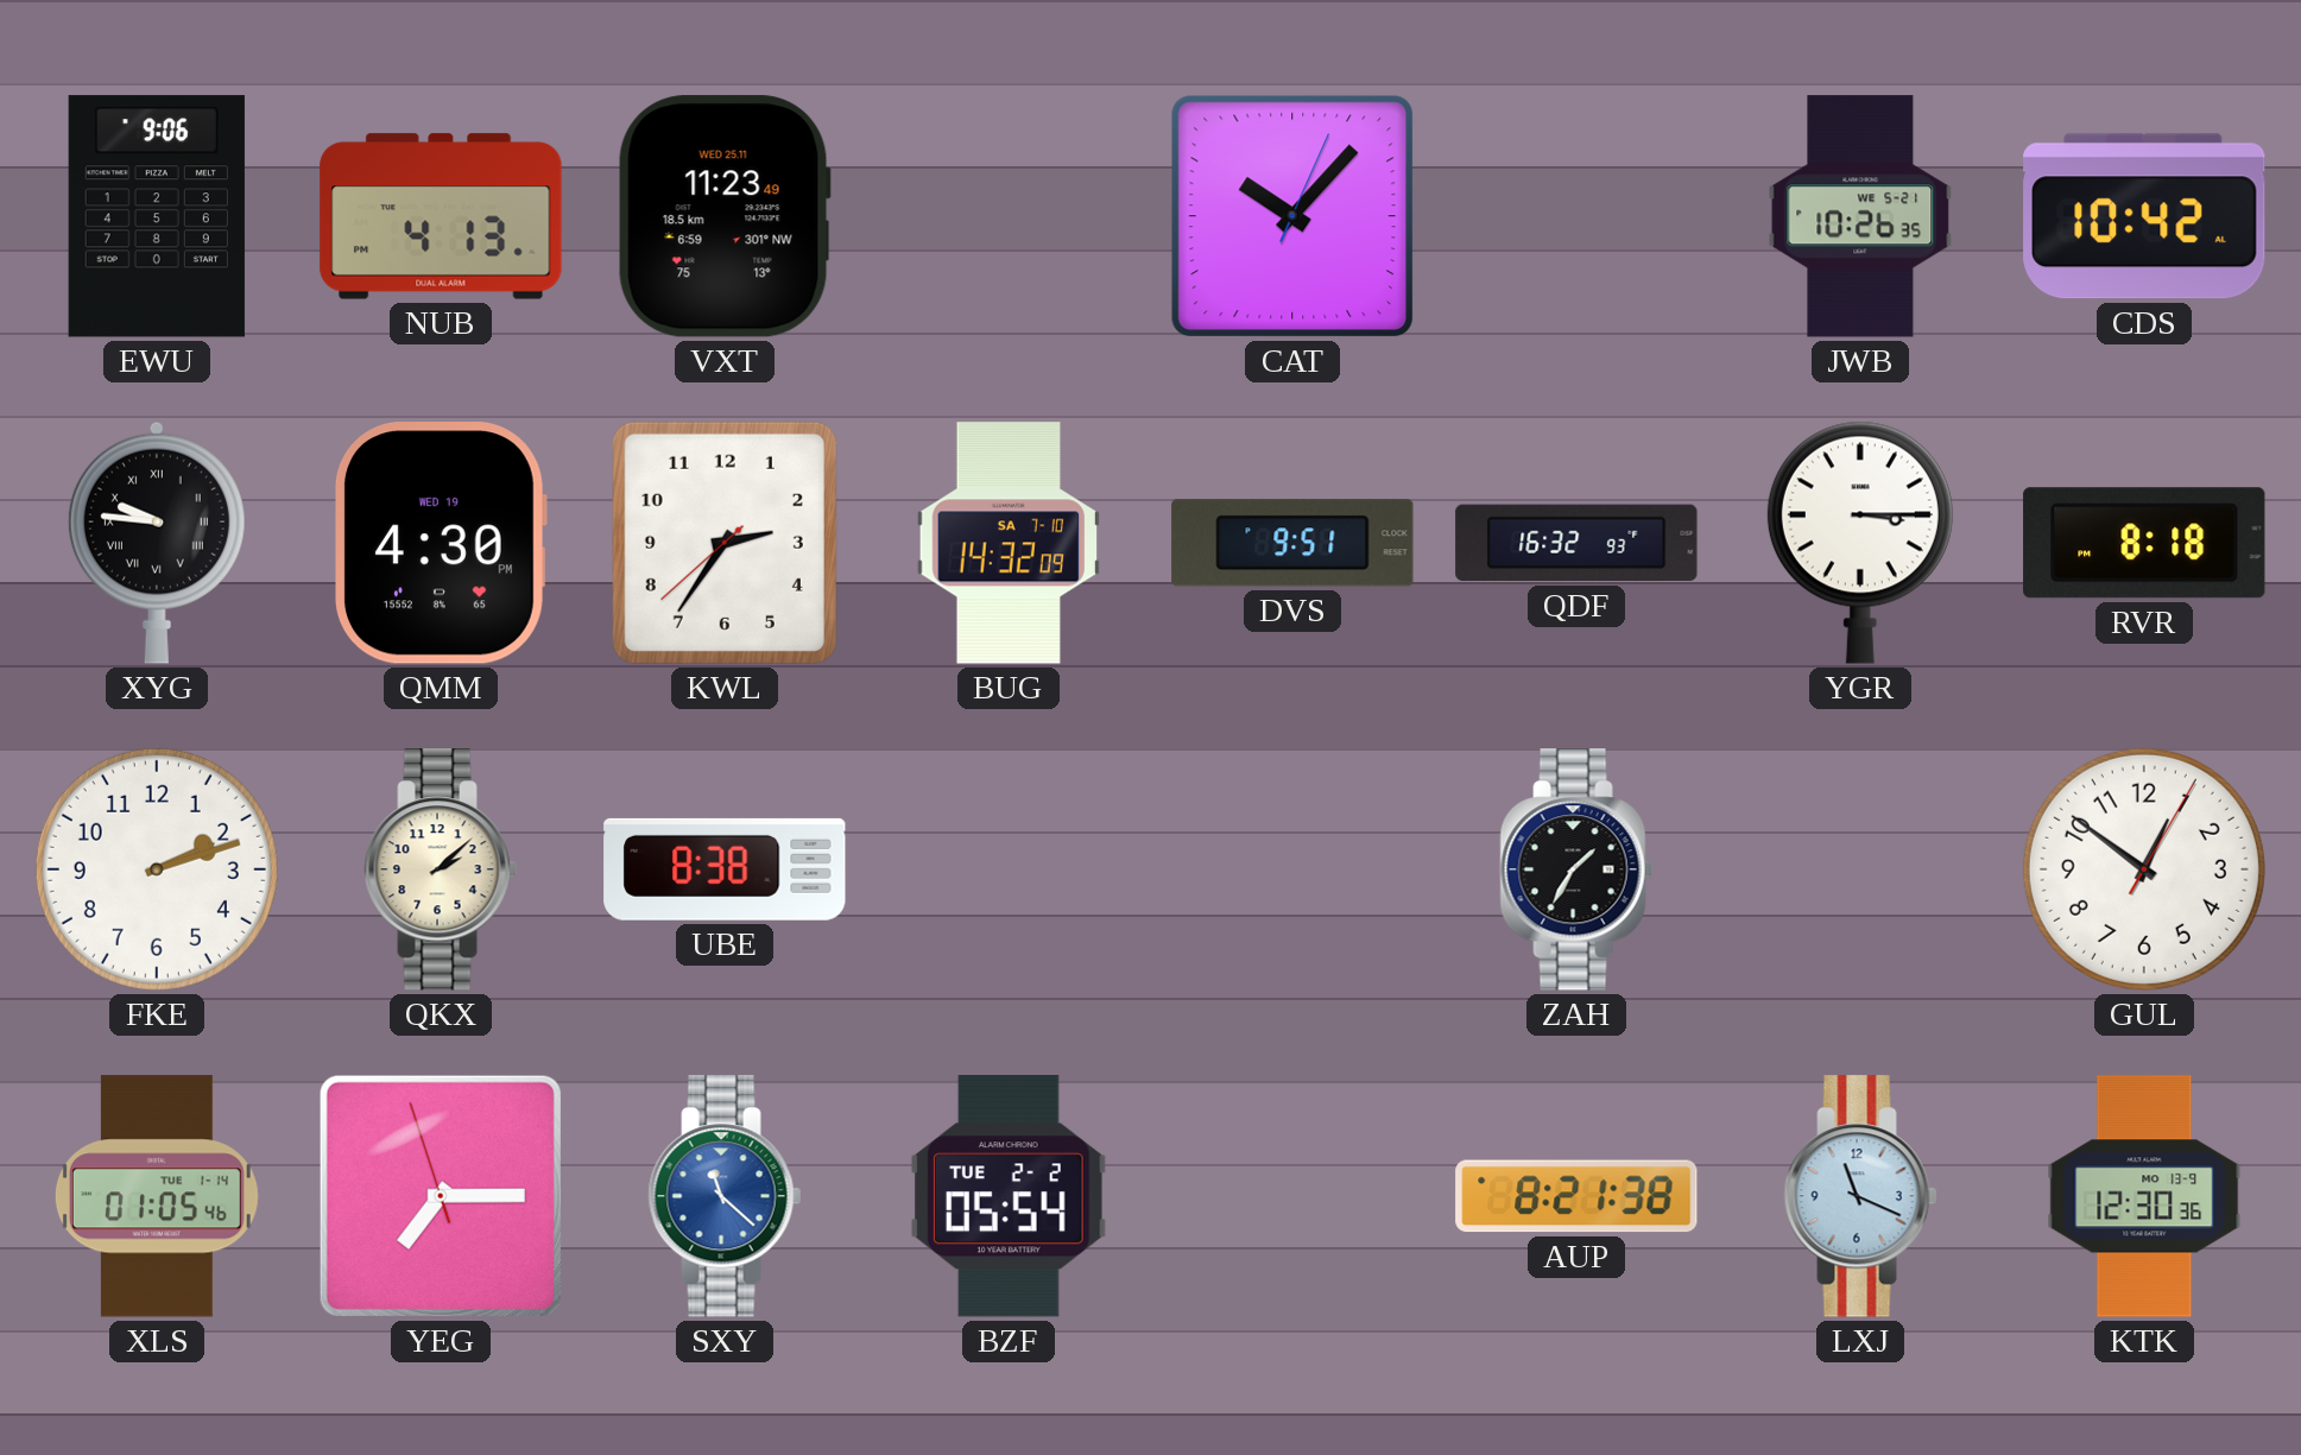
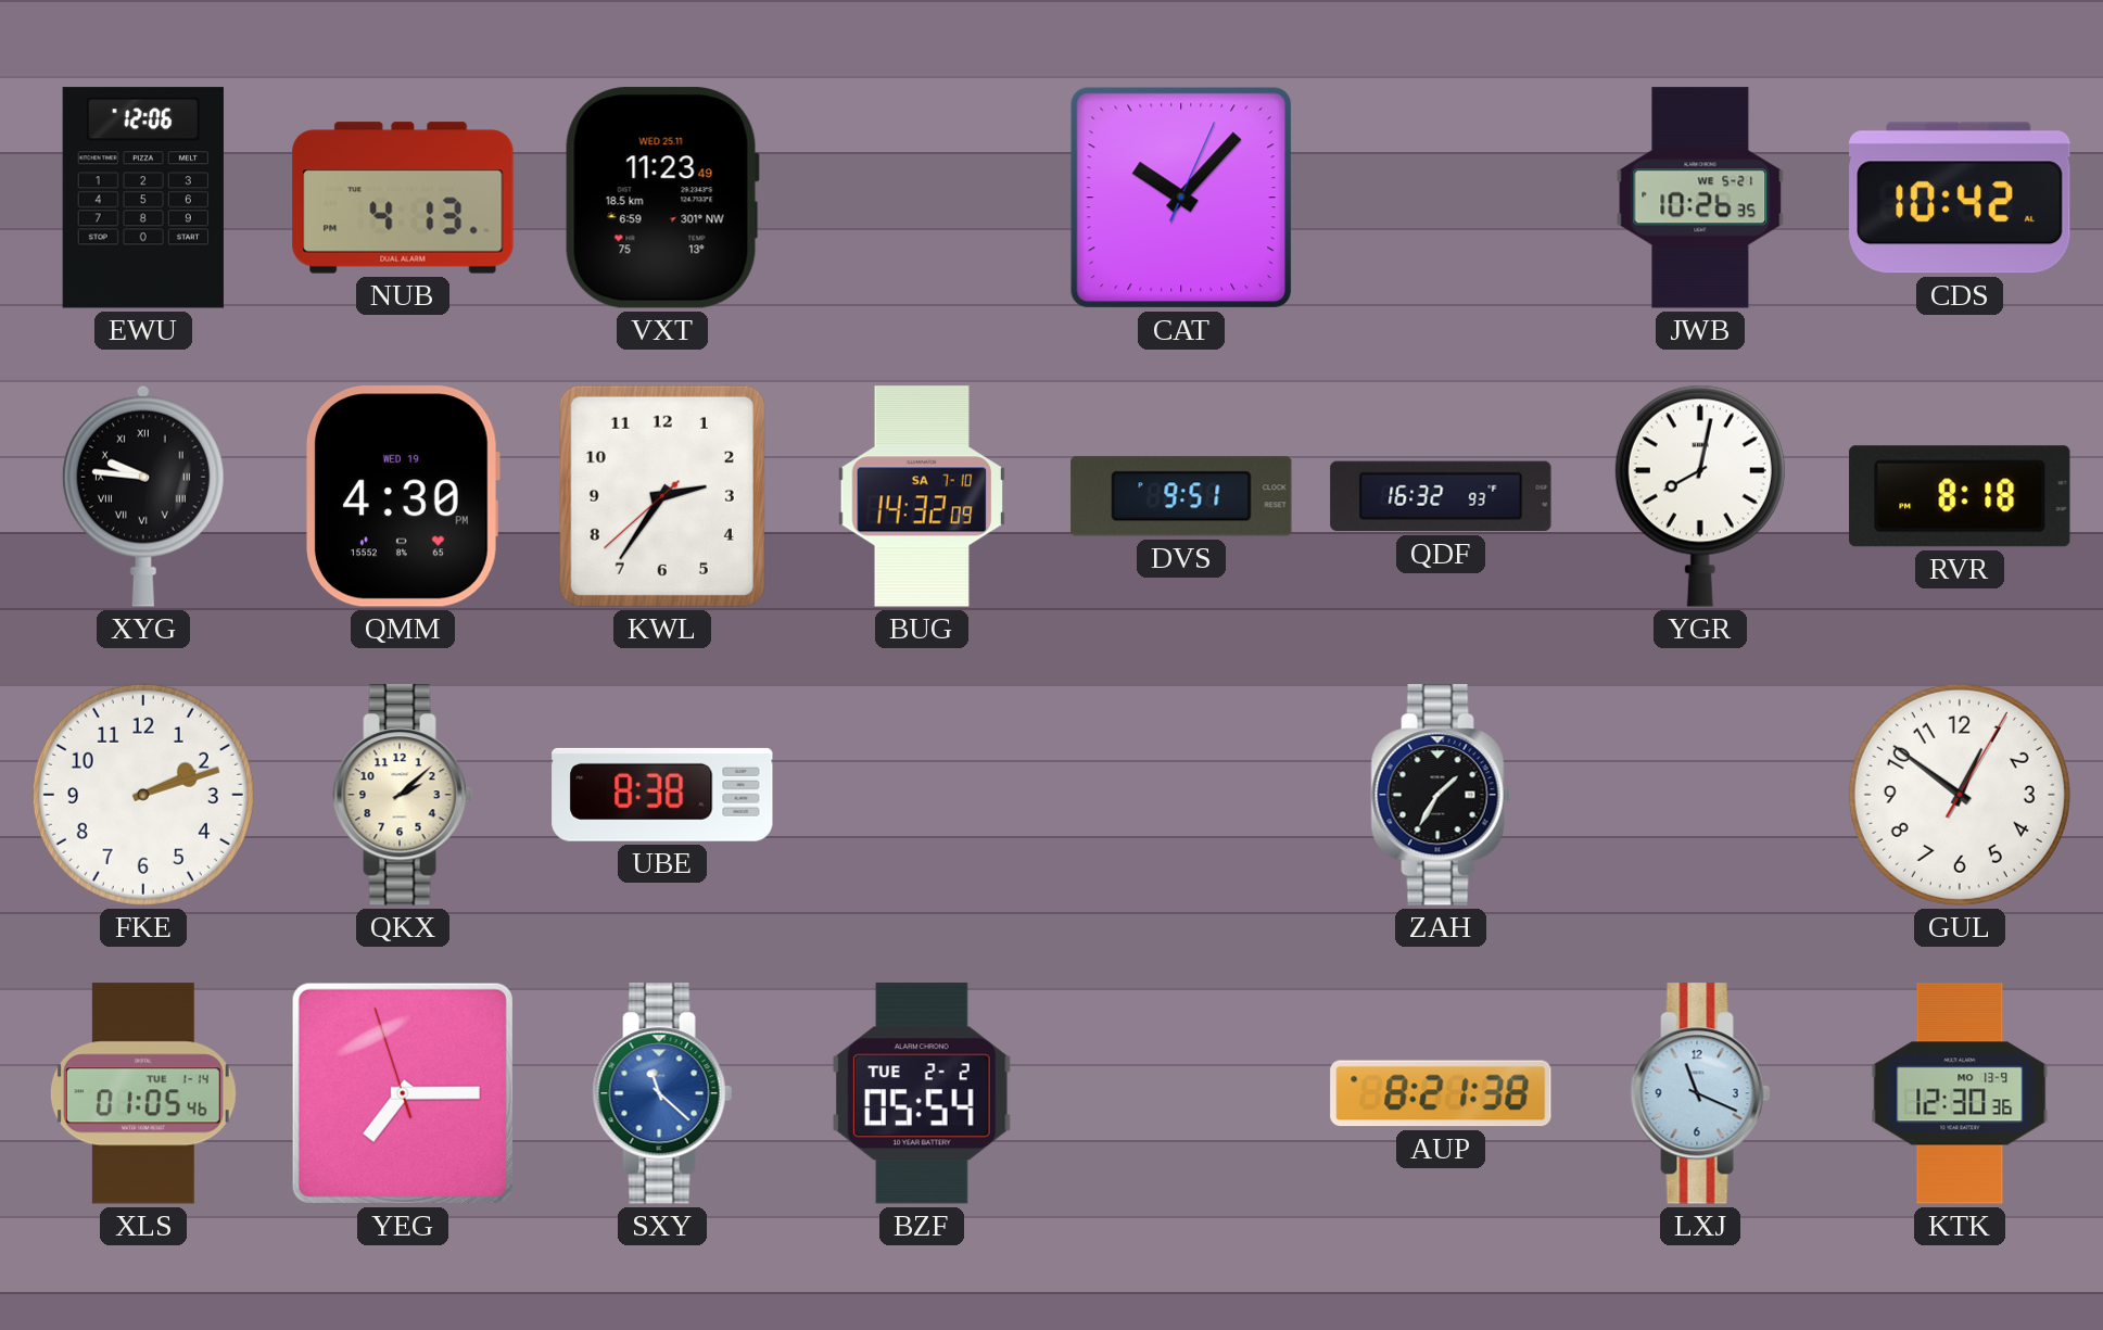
EWU: 9:06 -> 12:06
YGR: 3:15 -> 8:02
